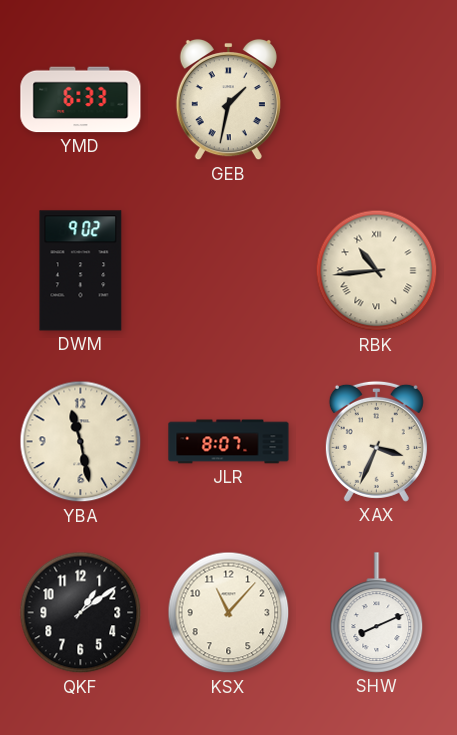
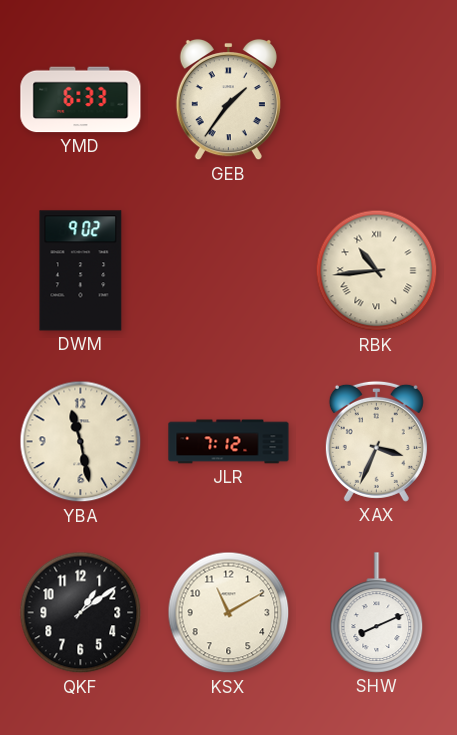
GEB: 1:32 -> 1:36
JLR: 8:07 -> 7:12
KSX: 11:07 -> 11:10
